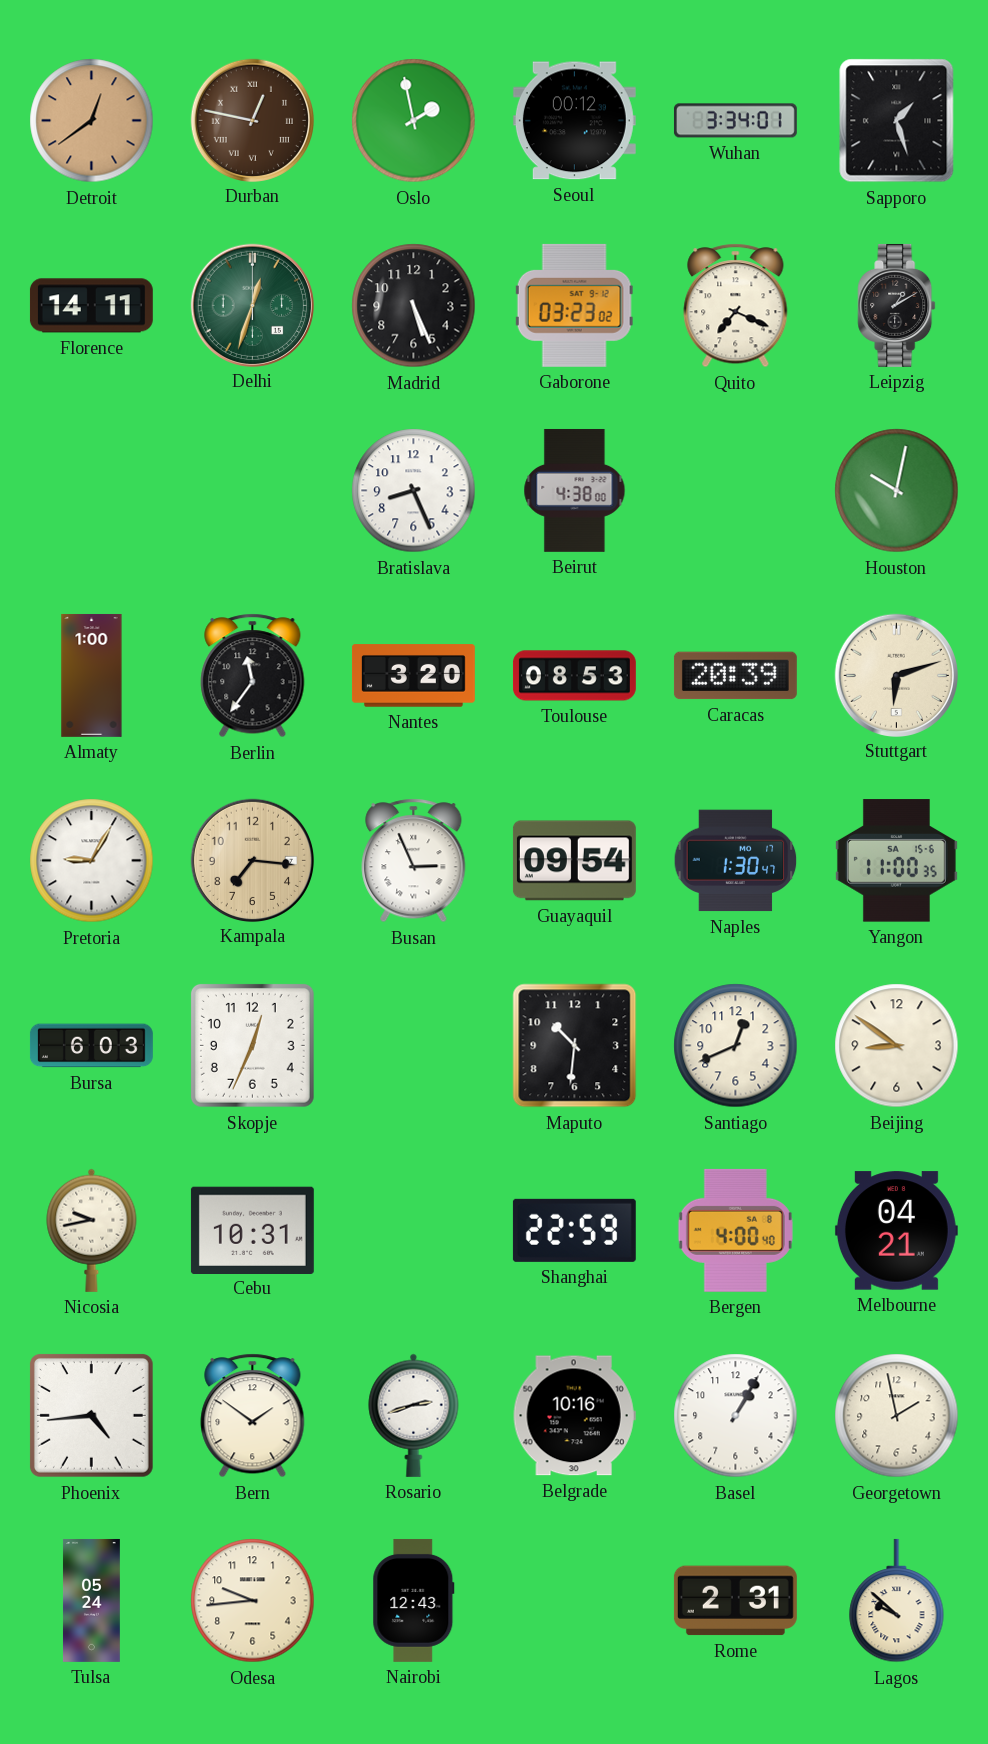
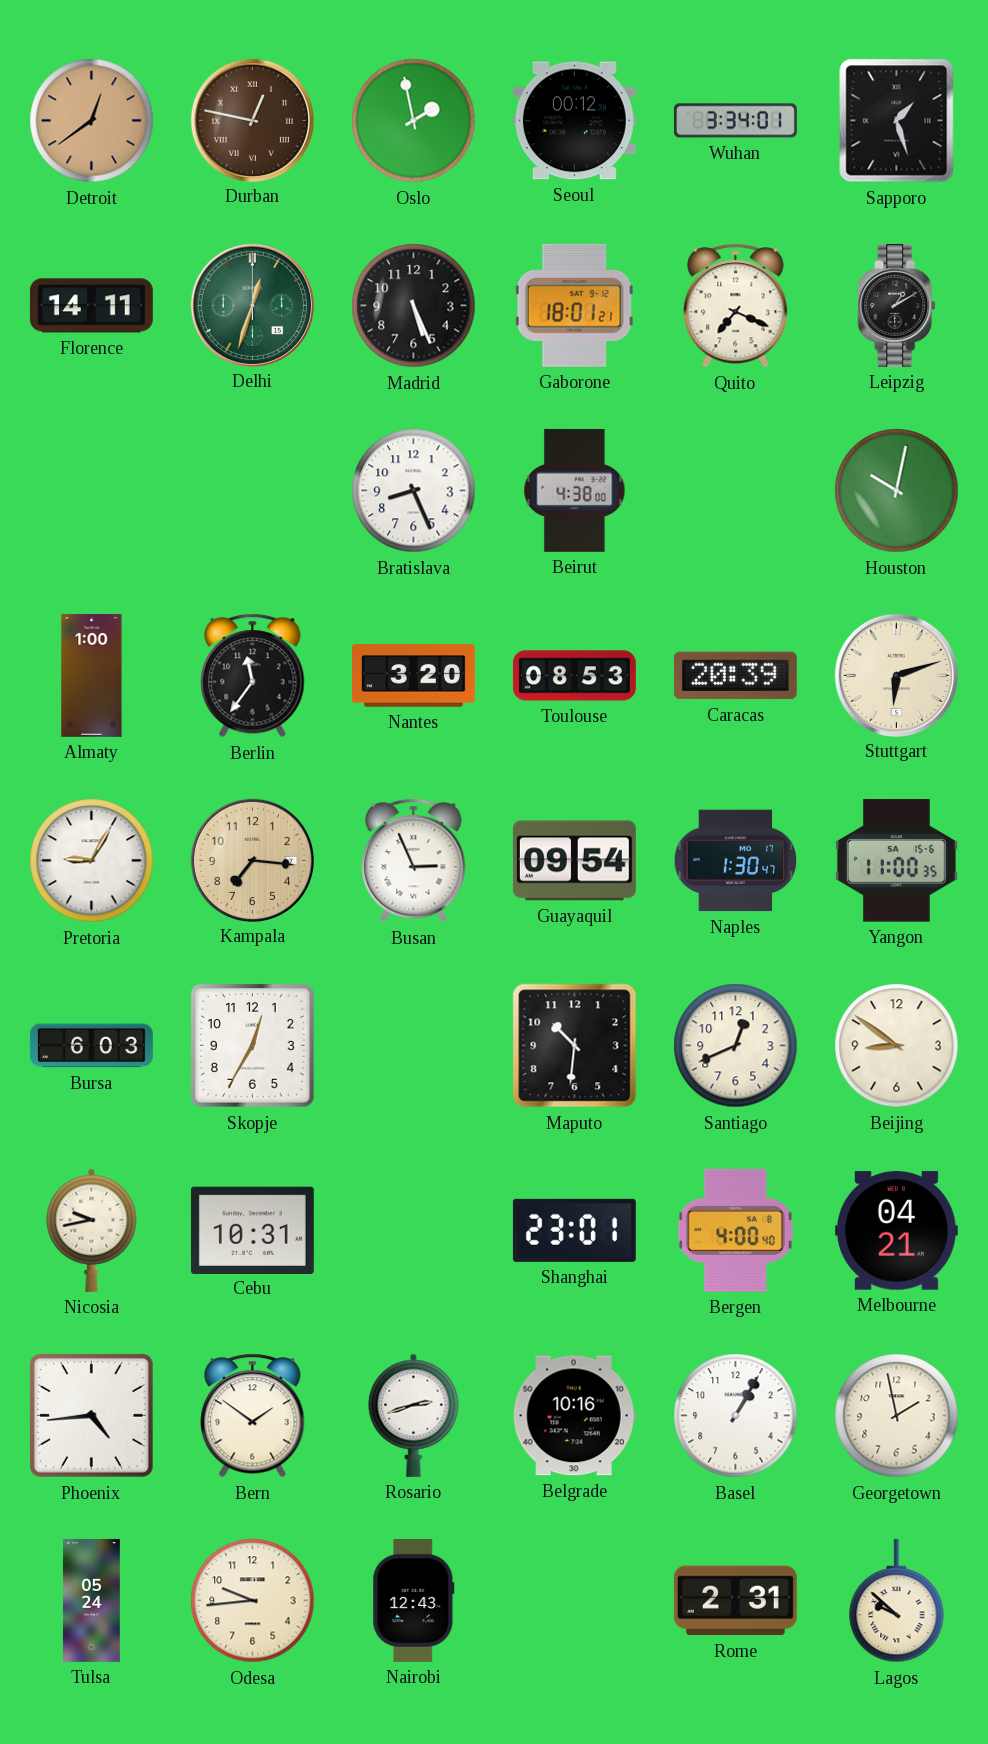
Gaborone: 03:23 -> 18:01
Skopje: 12:34 -> 12:35
Shanghai: 22:59 -> 23:01
